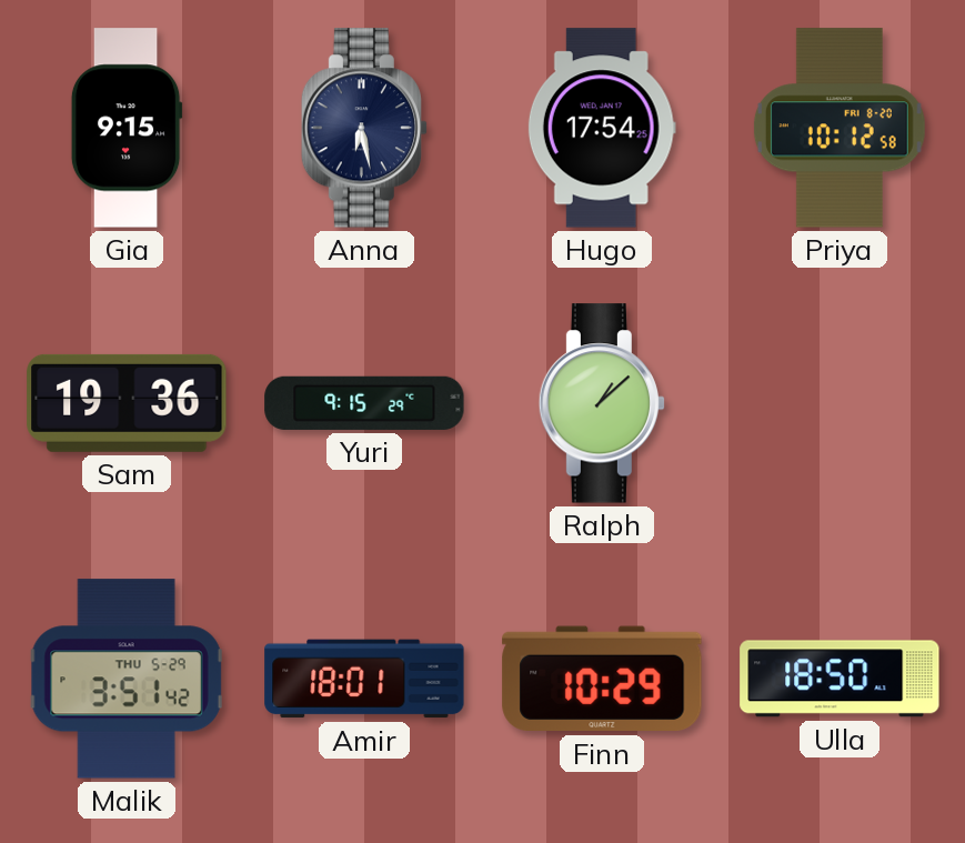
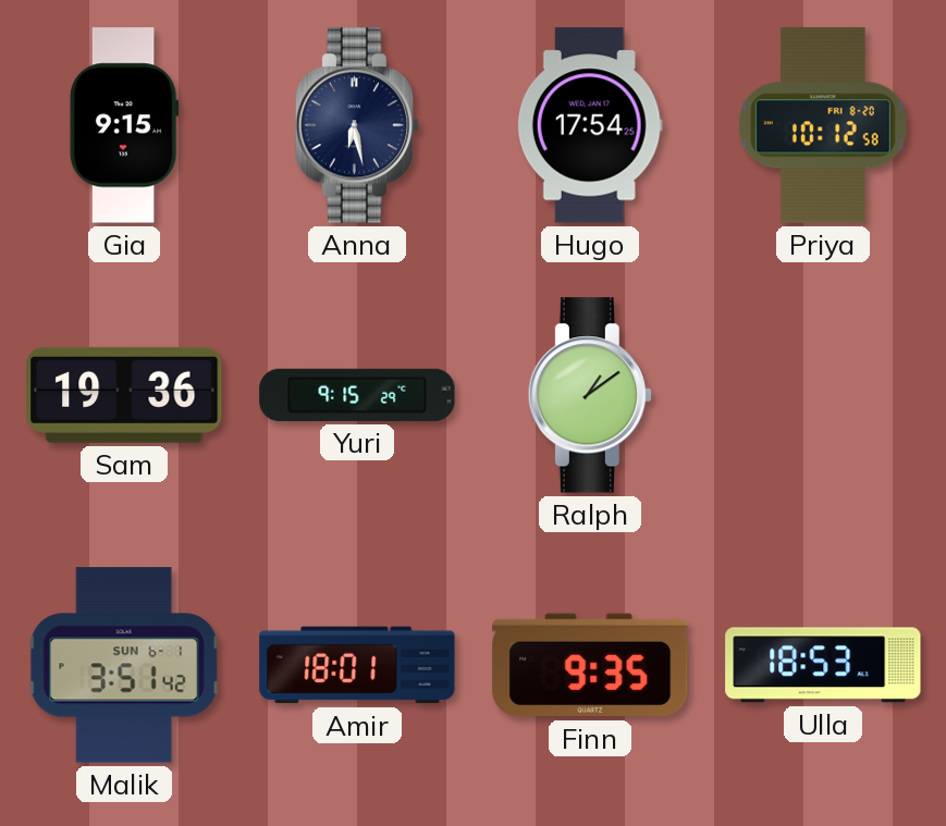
Ralph: 1:08 -> 1:09
Malik date: THU 5-29 -> SUN 6-1
Finn: 10:29 -> 9:35
Ulla: 18:50 -> 18:53
